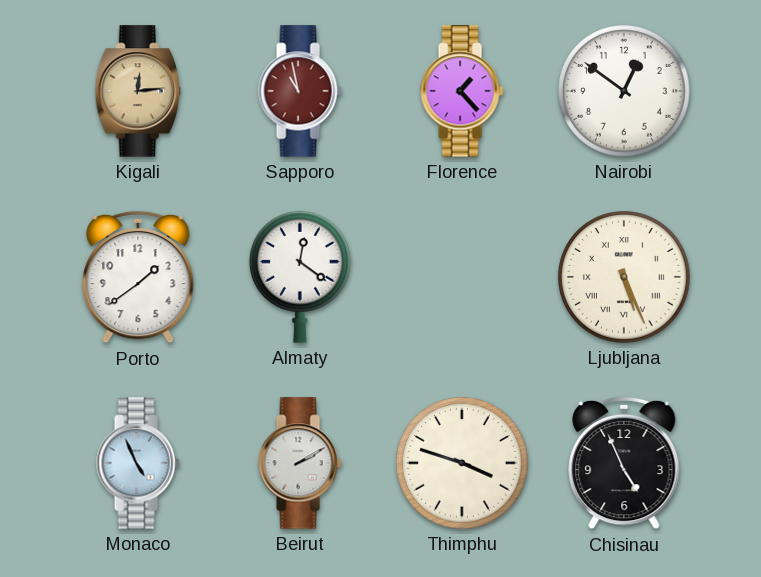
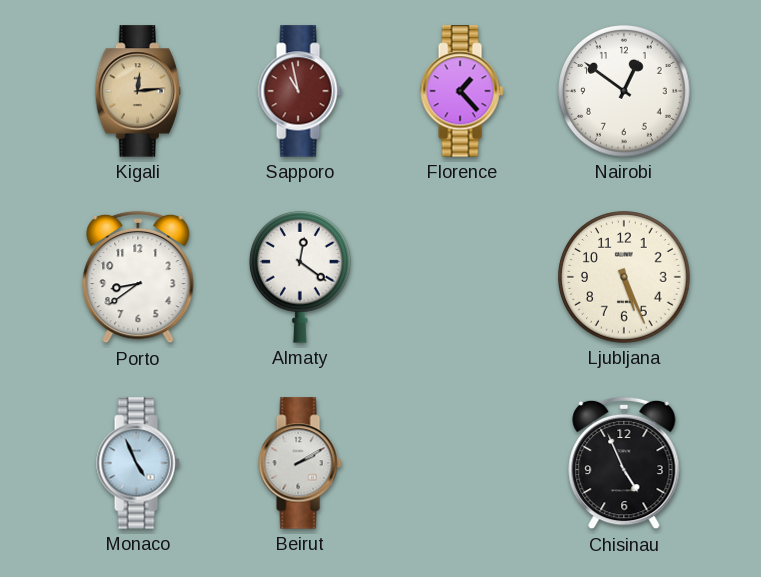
Porto: 1:39 -> 8:39
Ljubljana numerals: Roman -> Arabic
Thimphu: 3:48 -> none
